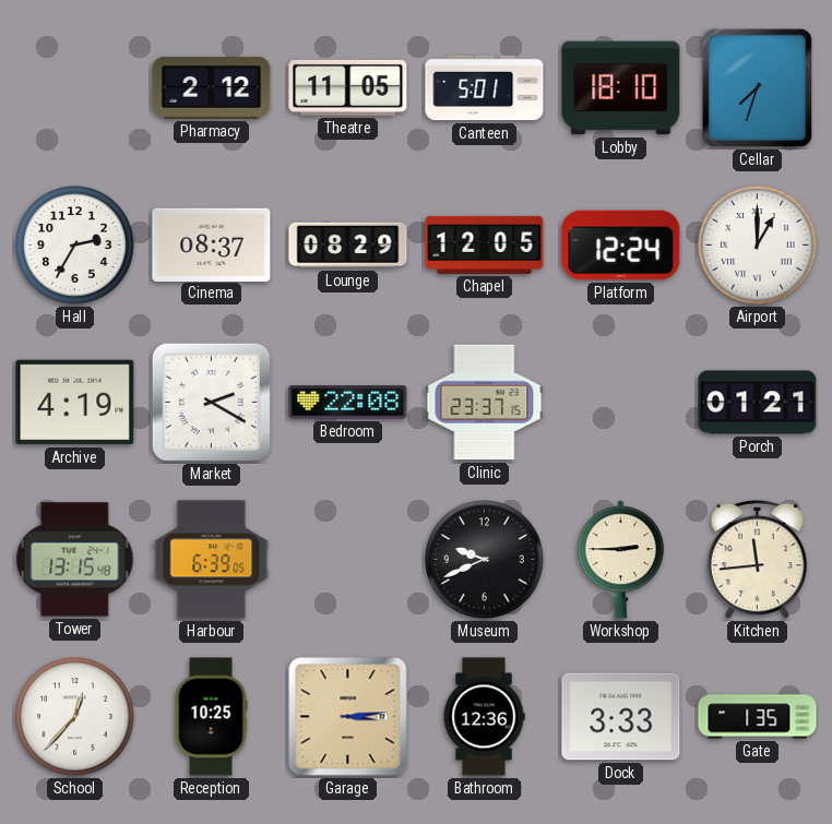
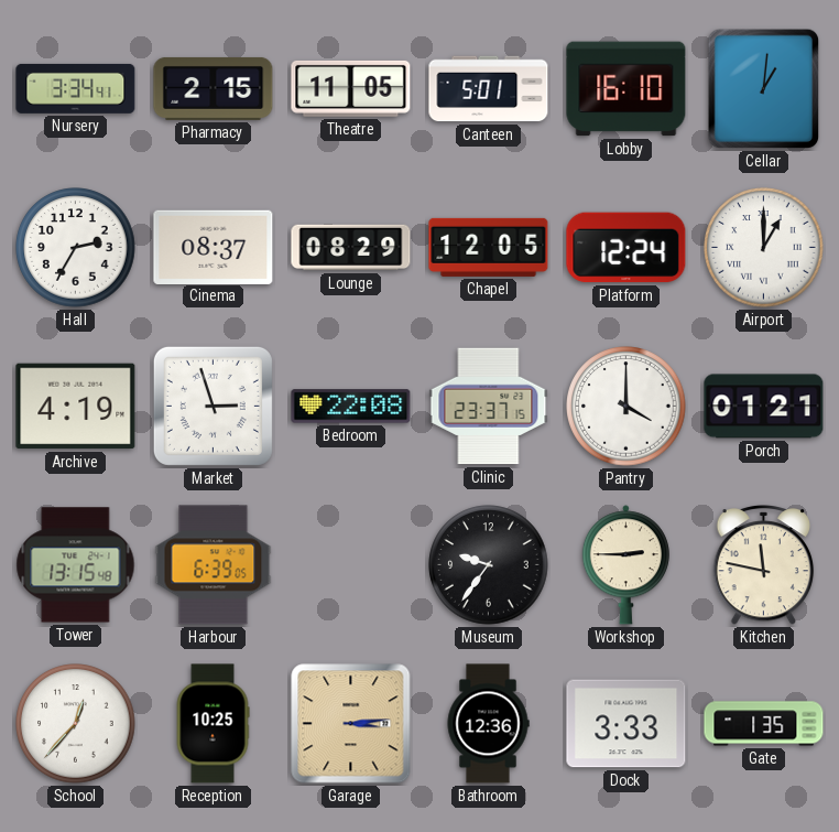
Nursery: none -> 3:34
Pharmacy: 2:12 -> 2:15
Lobby: 18:10 -> 16:10
Cellar: 7:33 -> 1:01
Market: 2:20 -> 2:57
Pantry: none -> 4:00
Museum: 9:41 -> 9:36
Kitchen: 11:44 -> 11:47
